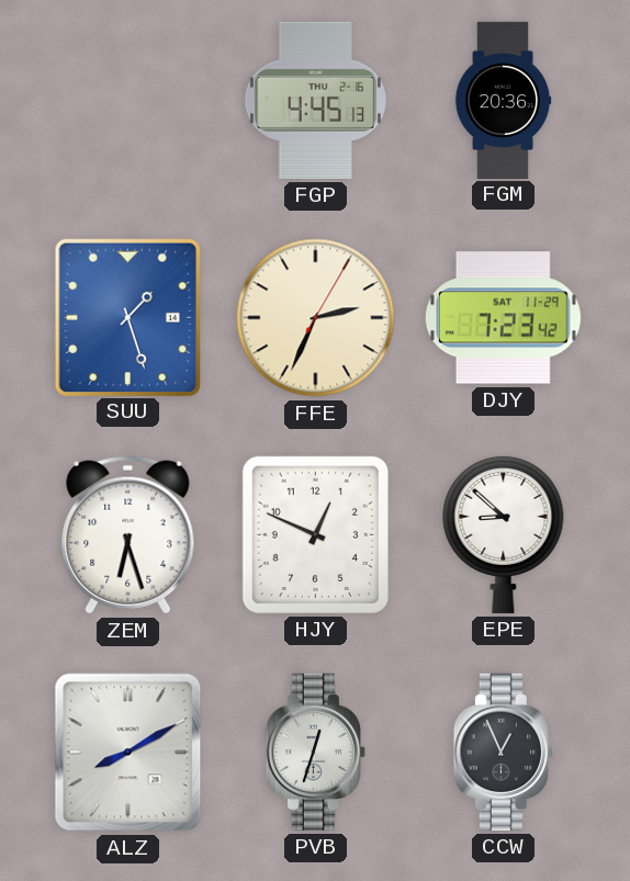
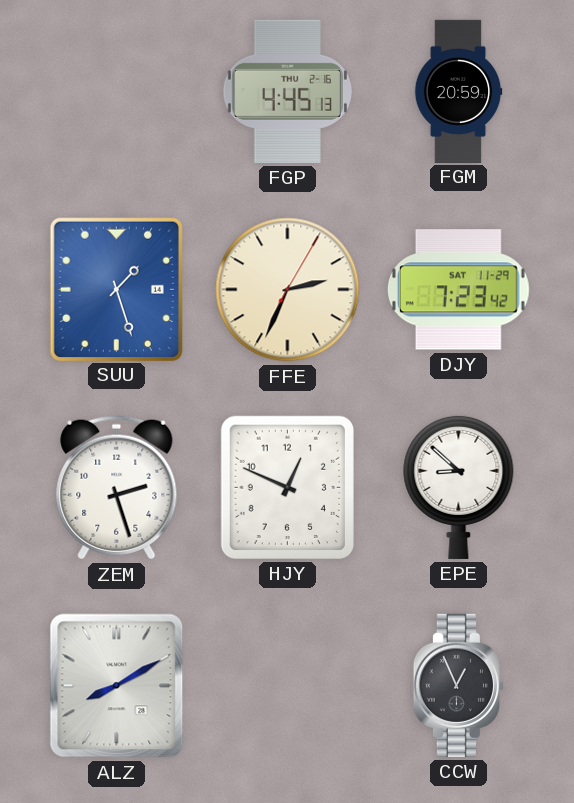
FGM: 20:36 -> 20:59
ZEM: 6:27 -> 2:27
PVB: 12:33 -> none
